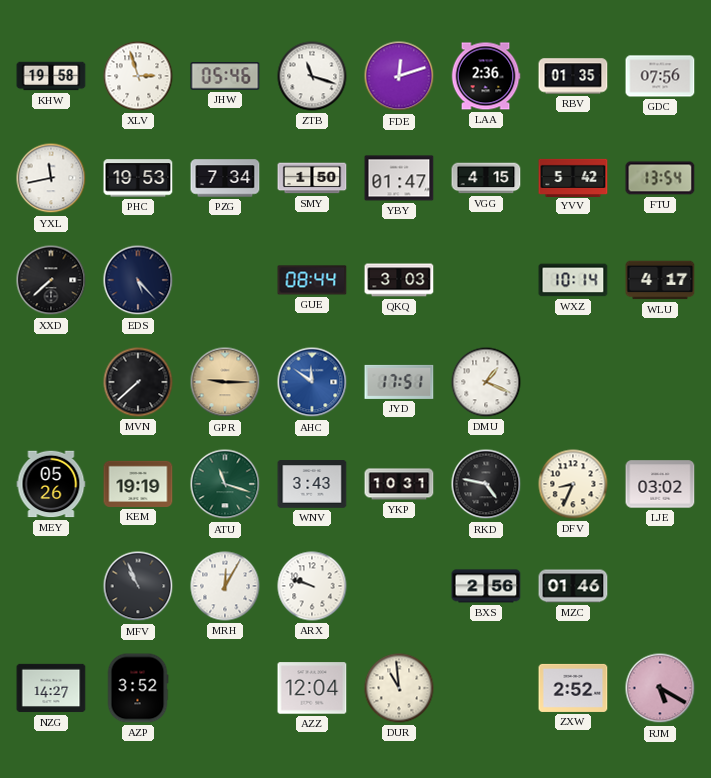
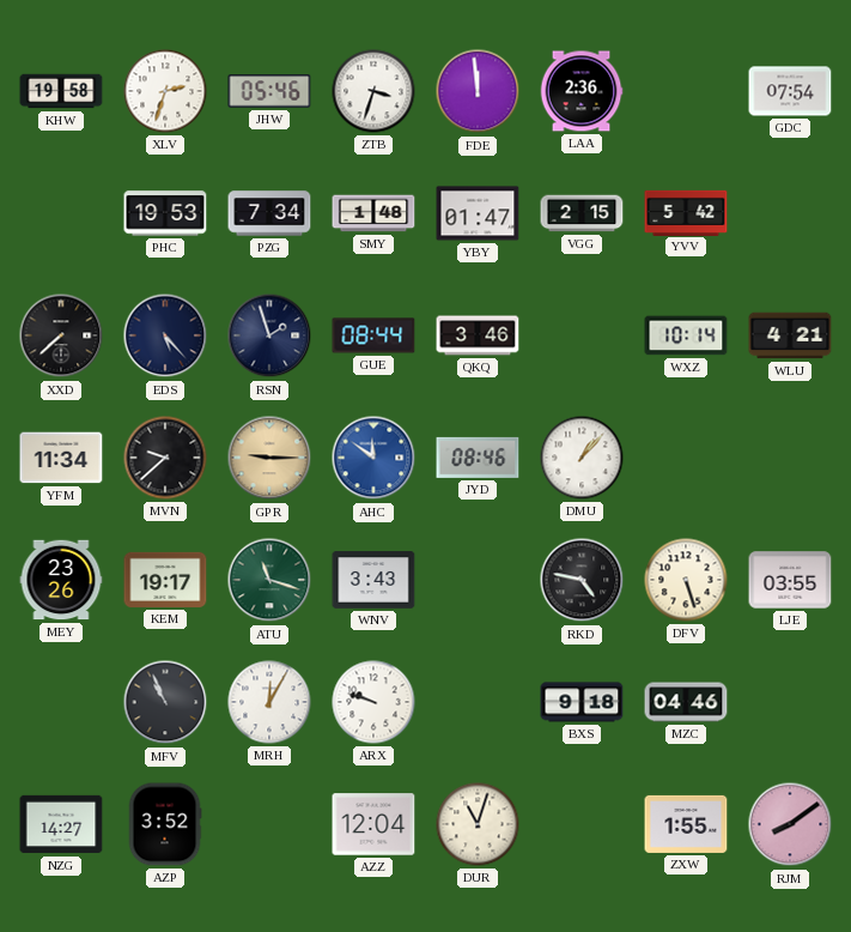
XLV: 2:57 -> 2:33
ZTB: 11:18 -> 3:33
FDE: 12:12 -> 11:59
RBV: 01:35 -> none
GDC: 07:56 -> 07:54
YXL: 11:43 -> none
SMY: 1:50 -> 1:48
VGG: 4:15 -> 2:15
FTU: 13:54 -> none
RSN: none -> 1:57
QKQ: 3:03 -> 3:46
WLU: 4:17 -> 4:21
YFM: none -> 11:34
MVN: 7:38 -> 9:38
JYD: 17:51 -> 08:46
DMU: 1:19 -> 1:07
MEY: 05:26 -> 23:26
KEM: 19:19 -> 19:17
YKP: 10:31 -> none
DFV: 8:34 -> 5:27
LJE: 03:02 -> 03:55
BXS: 2:56 -> 9:18
MZC: 01:46 -> 04:46
DUR: 10:59 -> 11:03
ZXW: 2:52 -> 1:55
RJM: 5:20 -> 8:09
